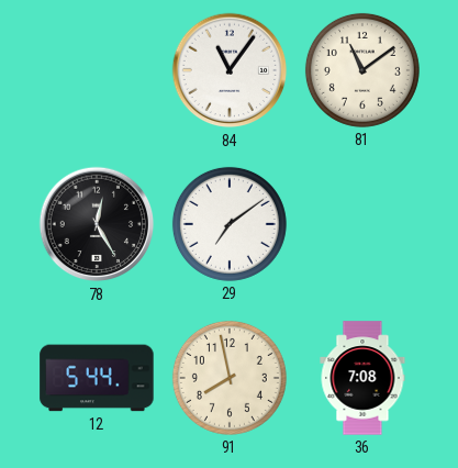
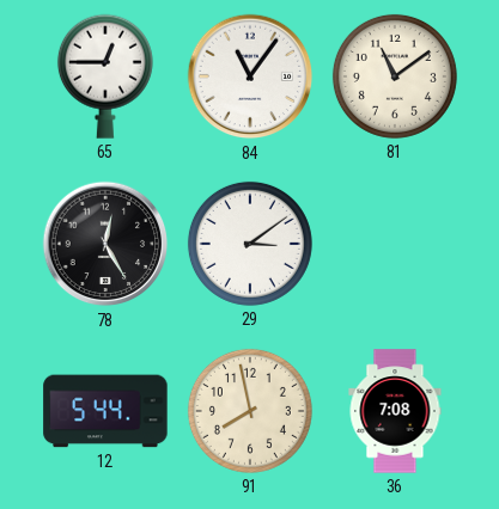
65: none -> 12:45
29: 7:09 -> 3:09
